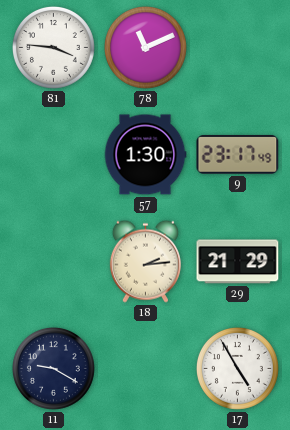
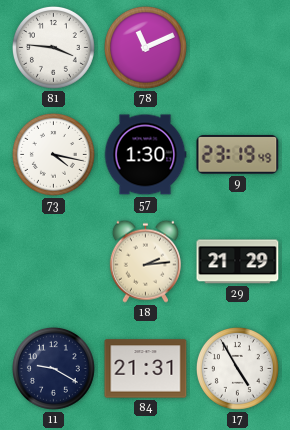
73: none -> 4:17
9: 23:17 -> 23:19
84: none -> 21:31
